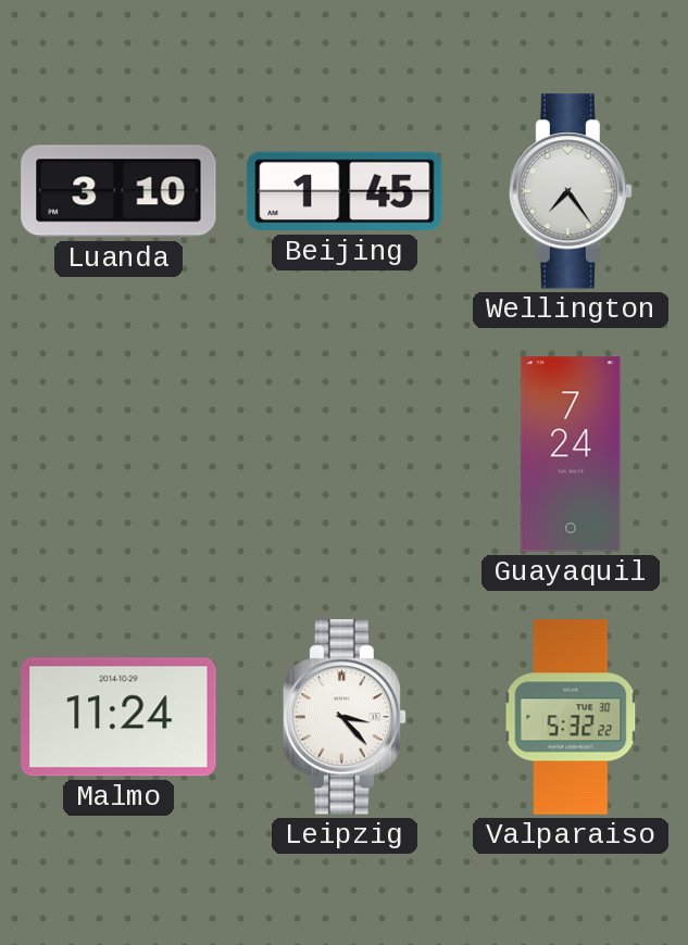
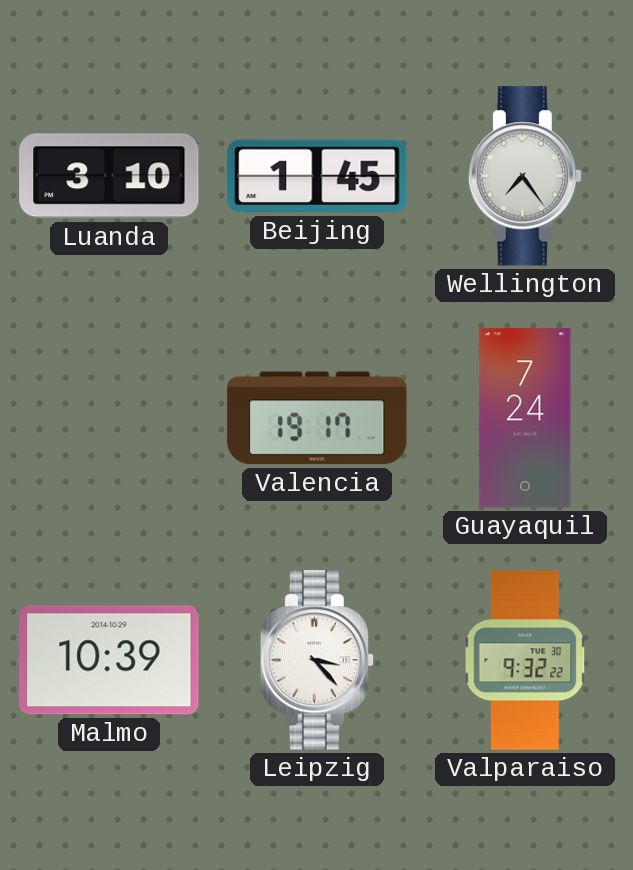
Valencia: none -> 19:17
Malmo: 11:24 -> 10:39
Valparaiso: 5:32 -> 9:32
